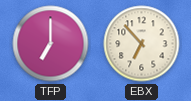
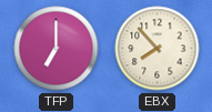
EBX: 6:53 -> 7:53
